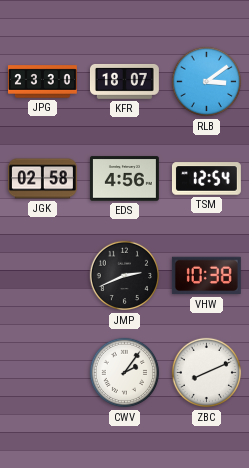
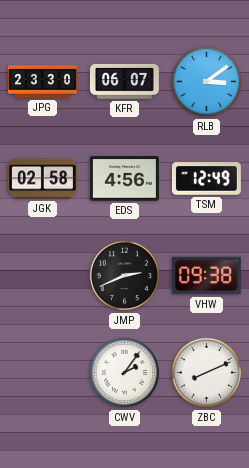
KFR: 18:07 -> 06:07
TSM: 12:54 -> 12:49
VHW: 10:38 -> 09:38
